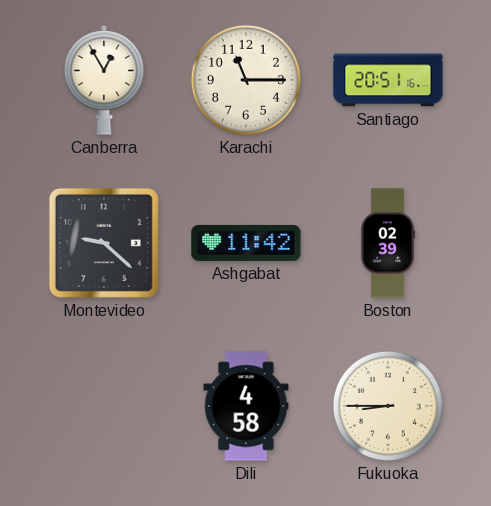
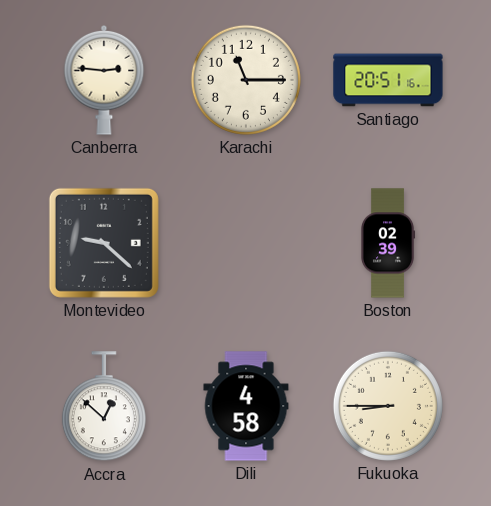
Canberra: 12:55 -> 2:46
Ashgabat: 11:42 -> none
Accra: none -> 12:52
